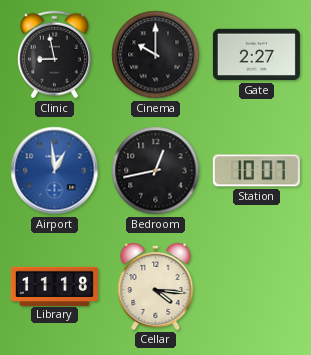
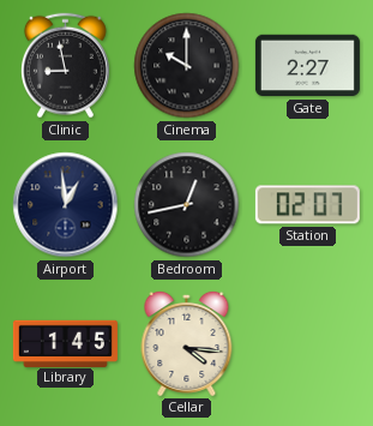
Airport dial: blue -> navy
Station: 10:07 -> 02:07
Library: 11:18 -> 1:45
